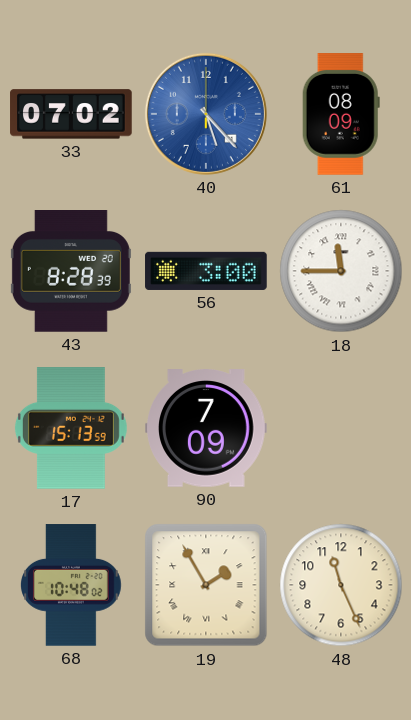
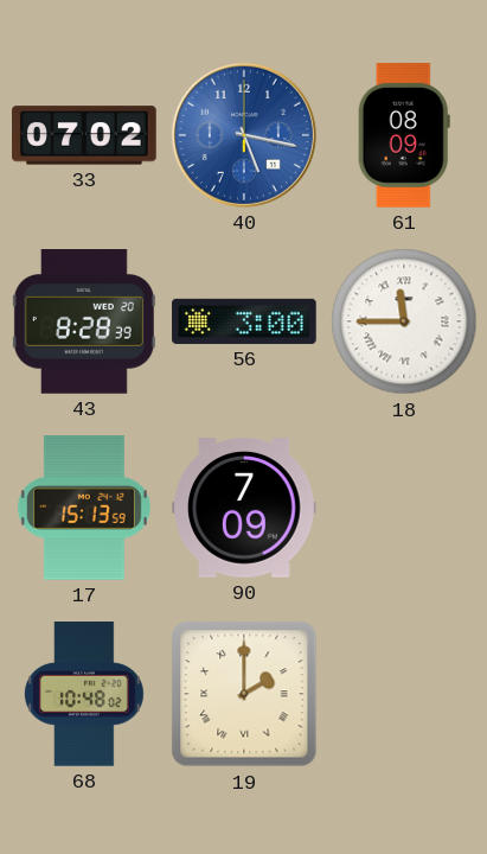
40: 5:23 -> 5:17
19: 1:55 -> 2:00
48: 11:26 -> none
